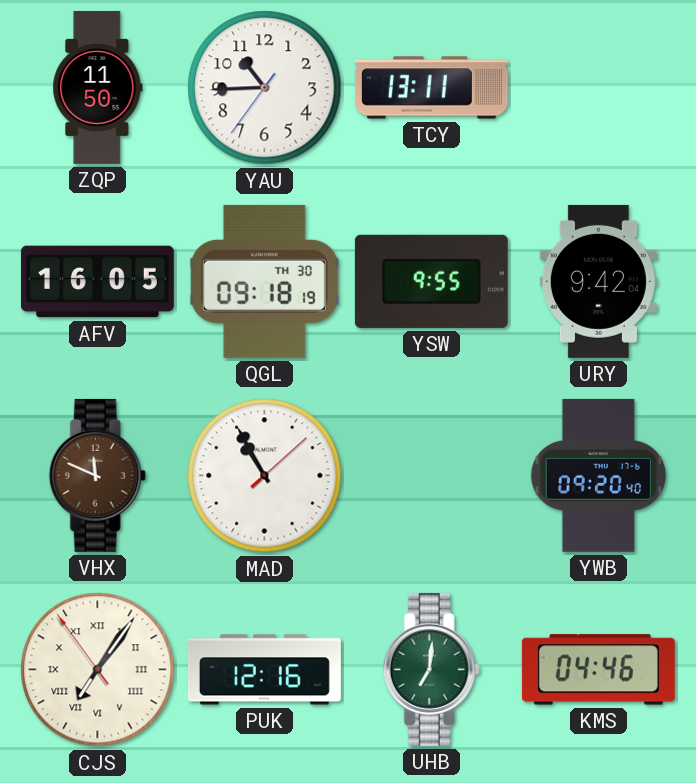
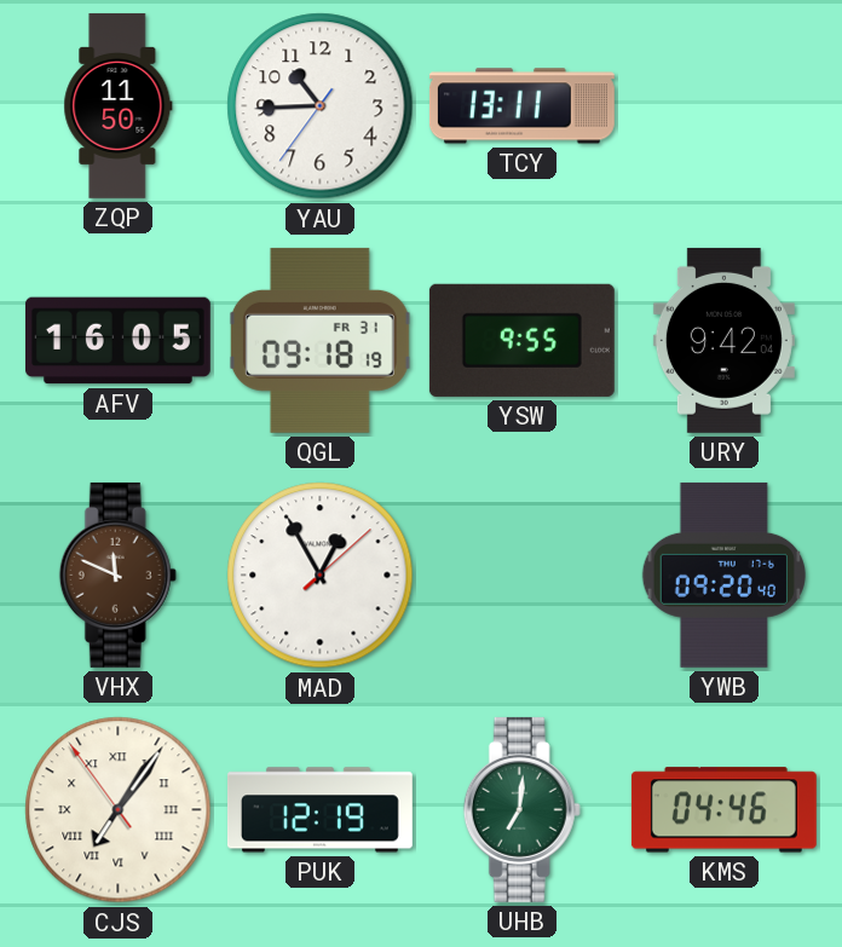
QGL date: TH 30 -> FR 31
MAD: 10:55 -> 12:55
PUK: 12:16 -> 12:19
